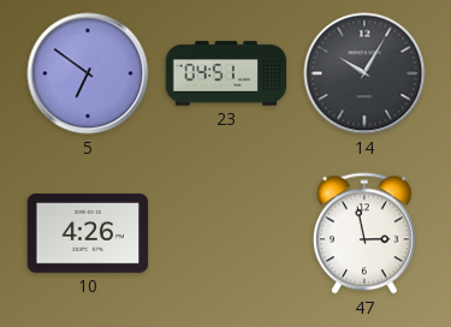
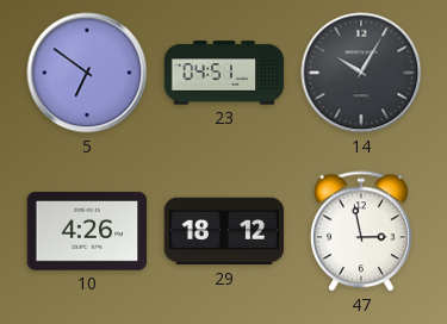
29: none -> 18:12
